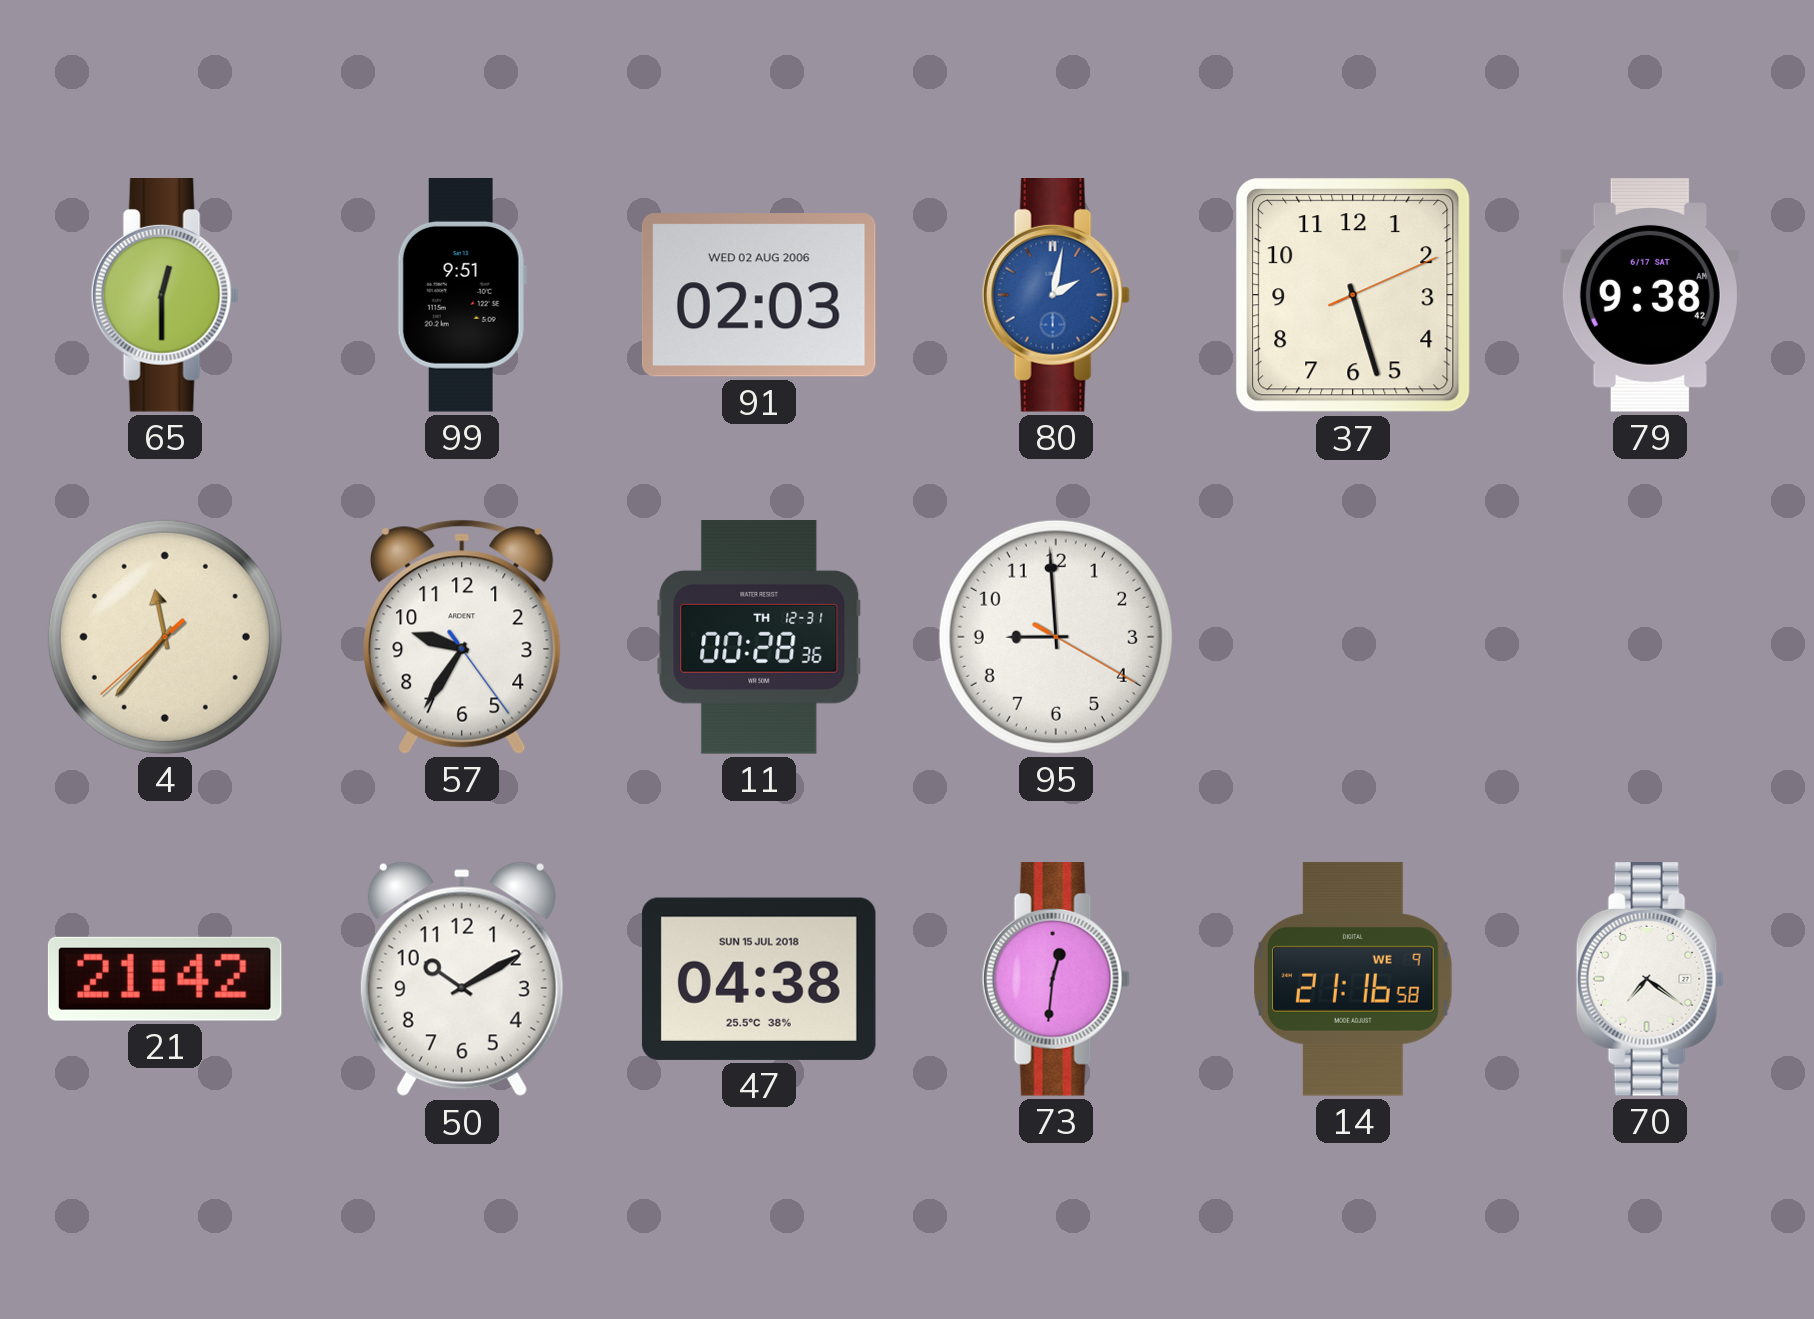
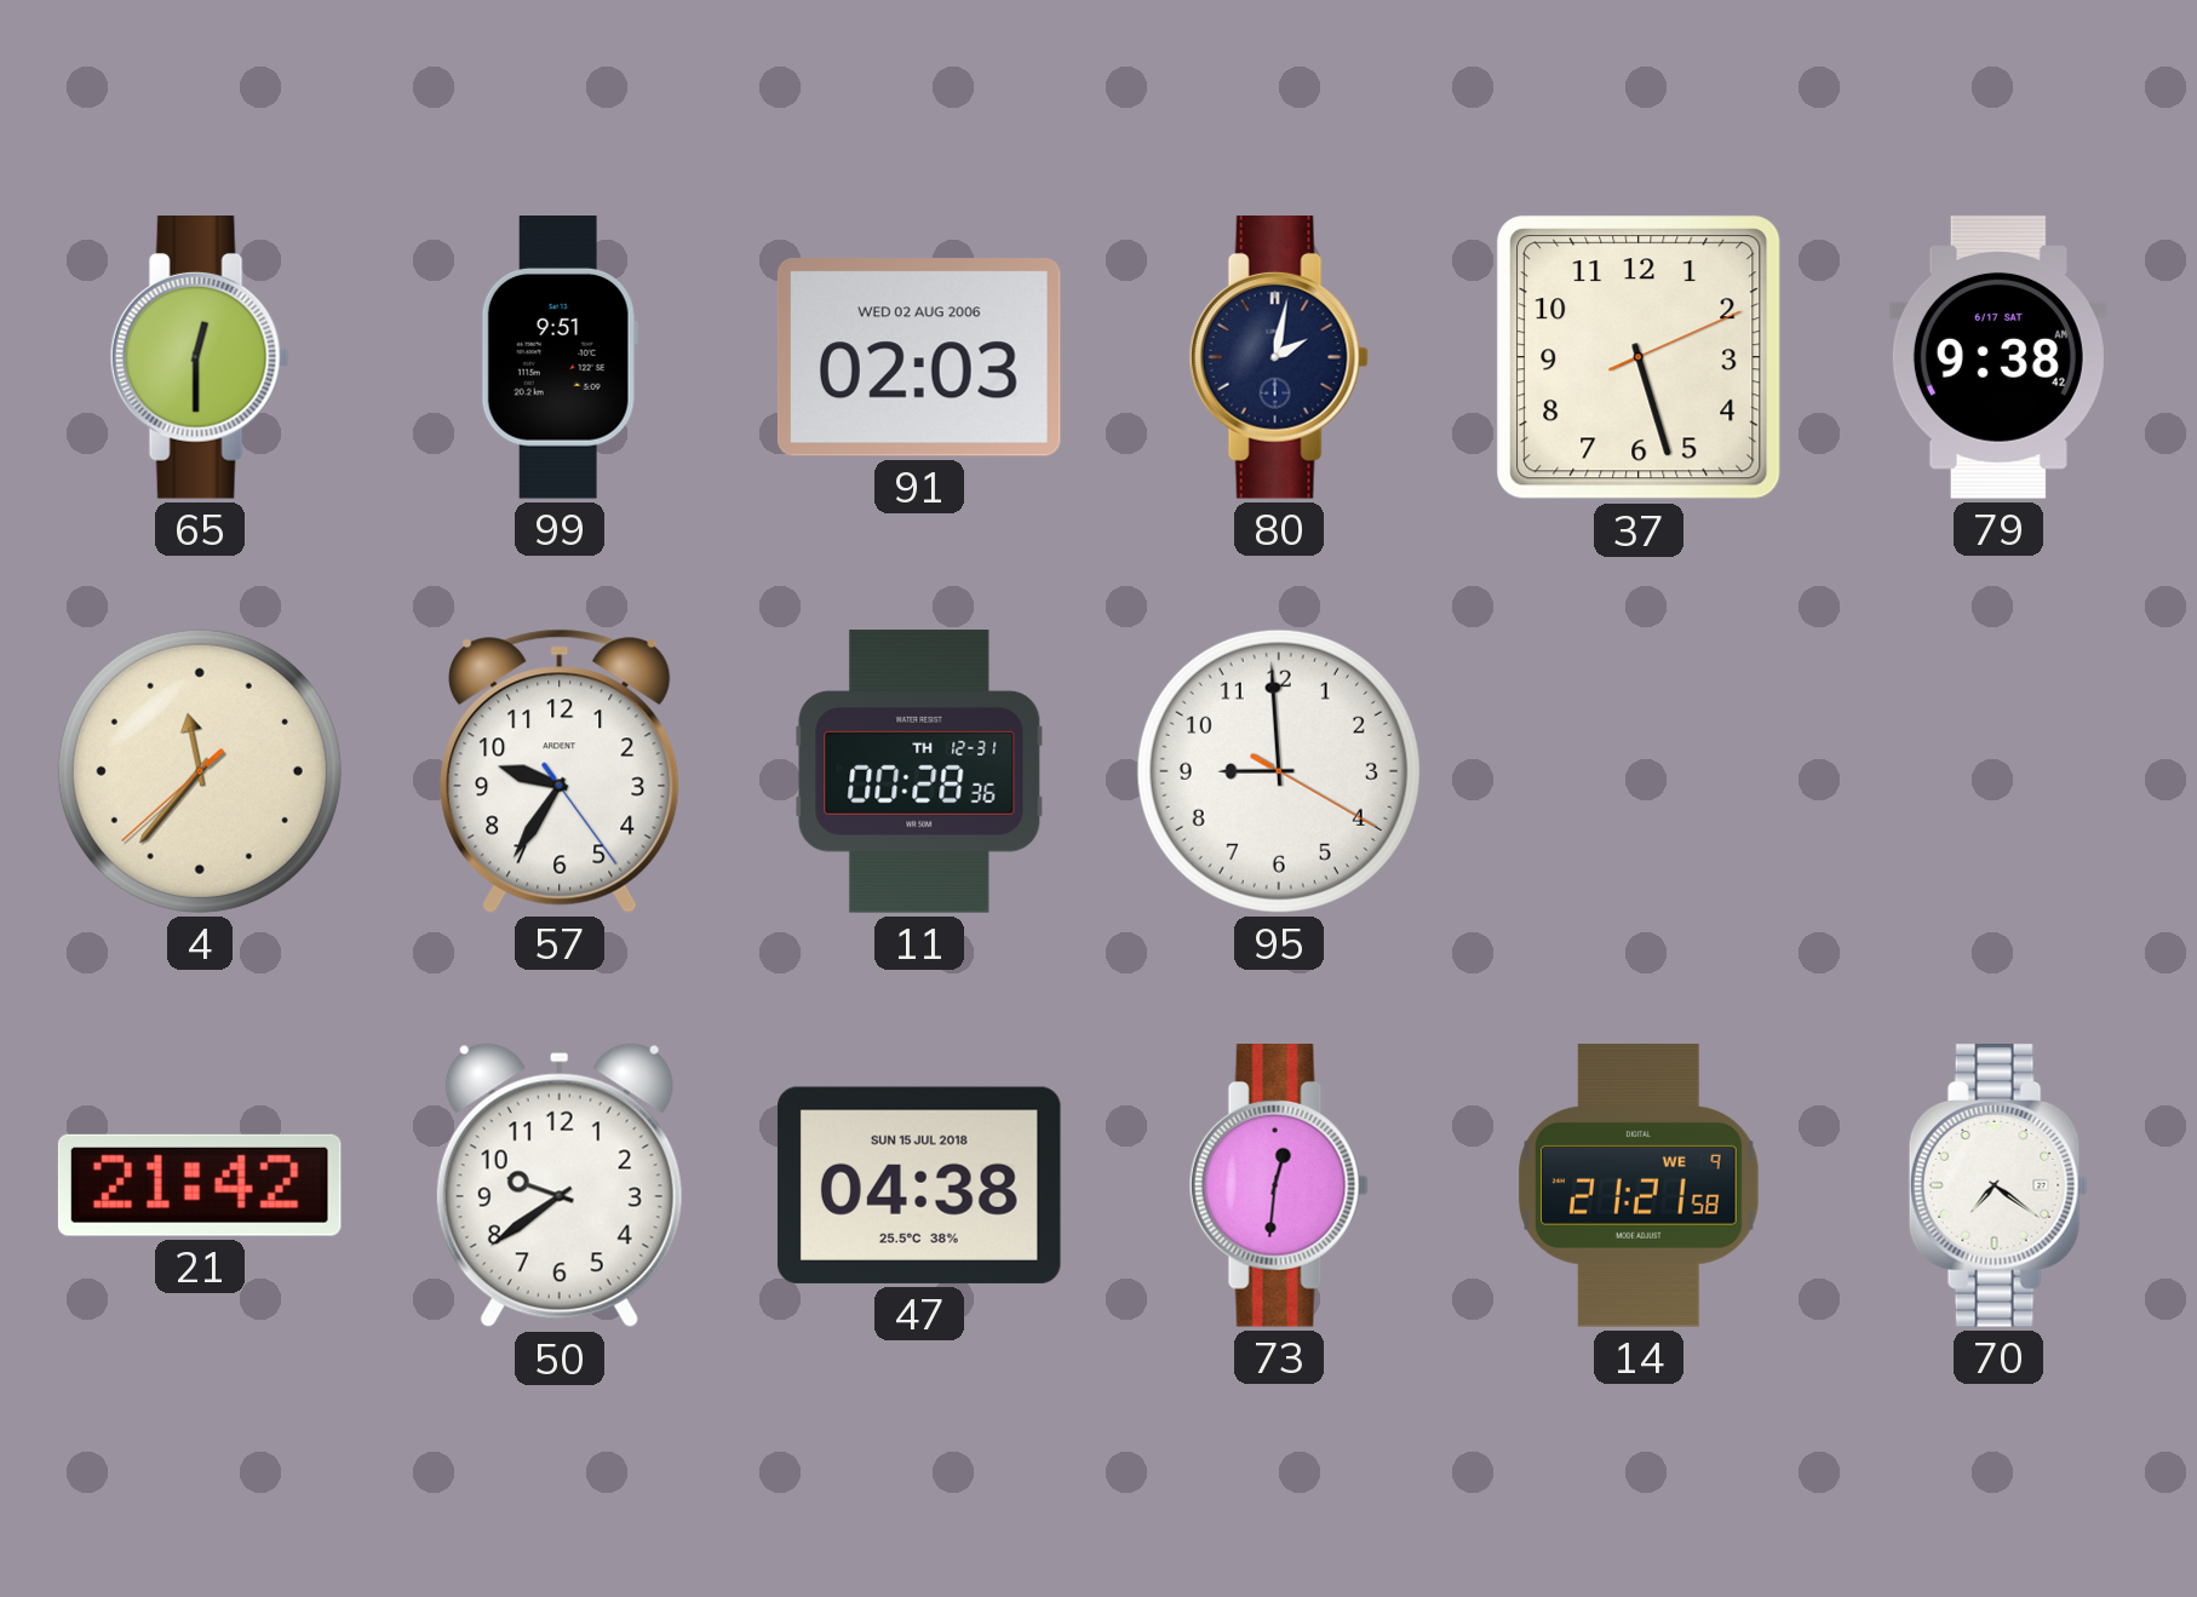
80 dial: blue -> navy
50: 10:10 -> 9:39
14: 21:16 -> 21:21
